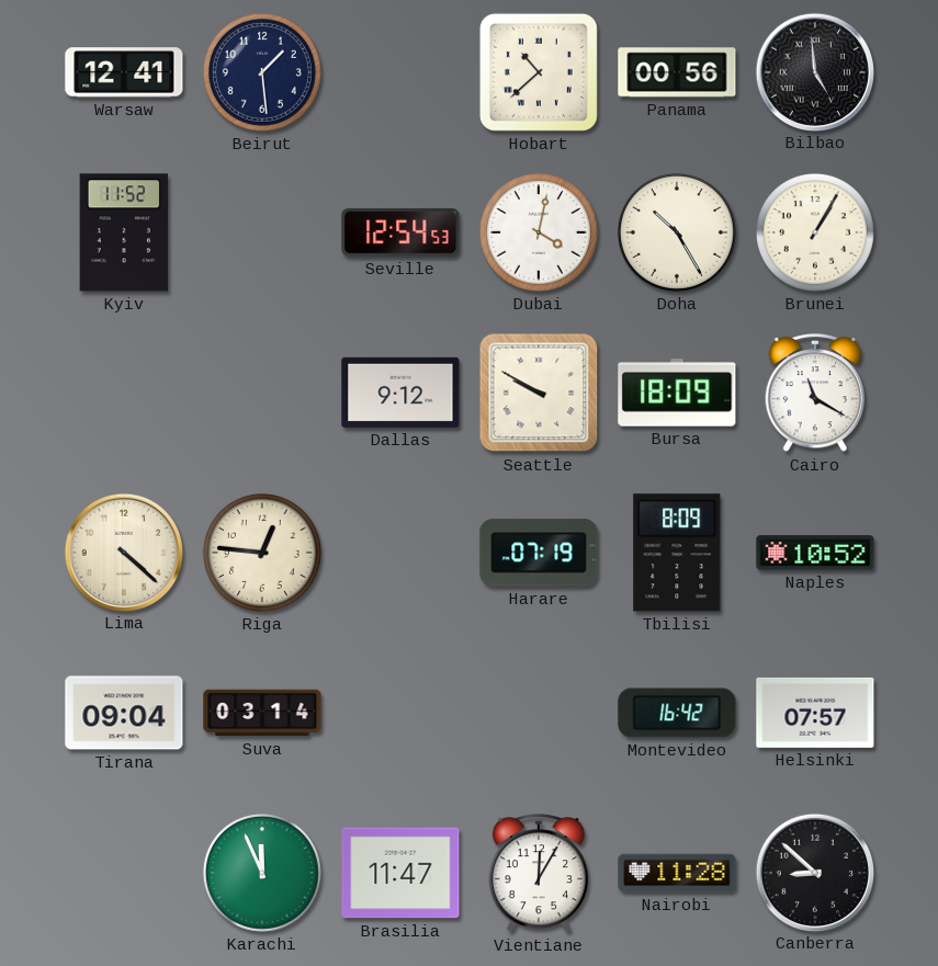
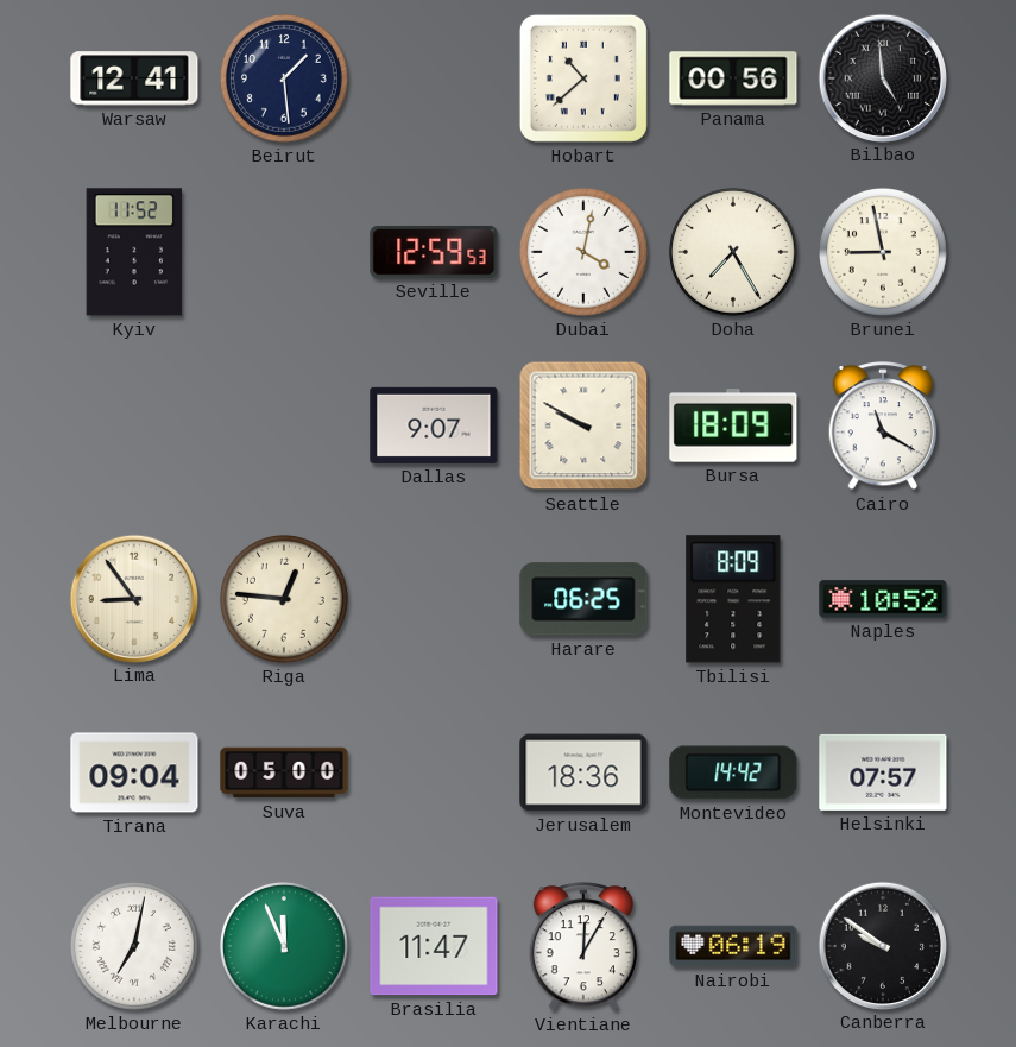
Seville: 12:54 -> 12:59
Doha: 10:25 -> 7:25
Brunei: 1:05 -> 8:58
Dallas: 9:12 -> 9:07
Lima: 4:22 -> 8:54
Harare: 07:19 -> 06:25
Suva: 03:14 -> 05:00
Jerusalem: none -> 18:36
Montevideo: 16:42 -> 14:42
Melbourne: none -> 7:02
Nairobi: 11:28 -> 06:19
Canberra: 8:52 -> 9:51
